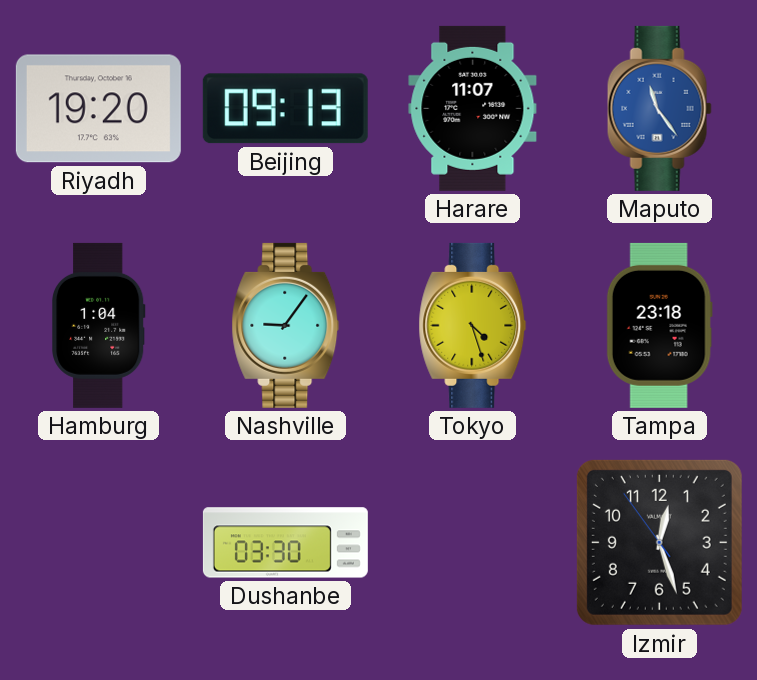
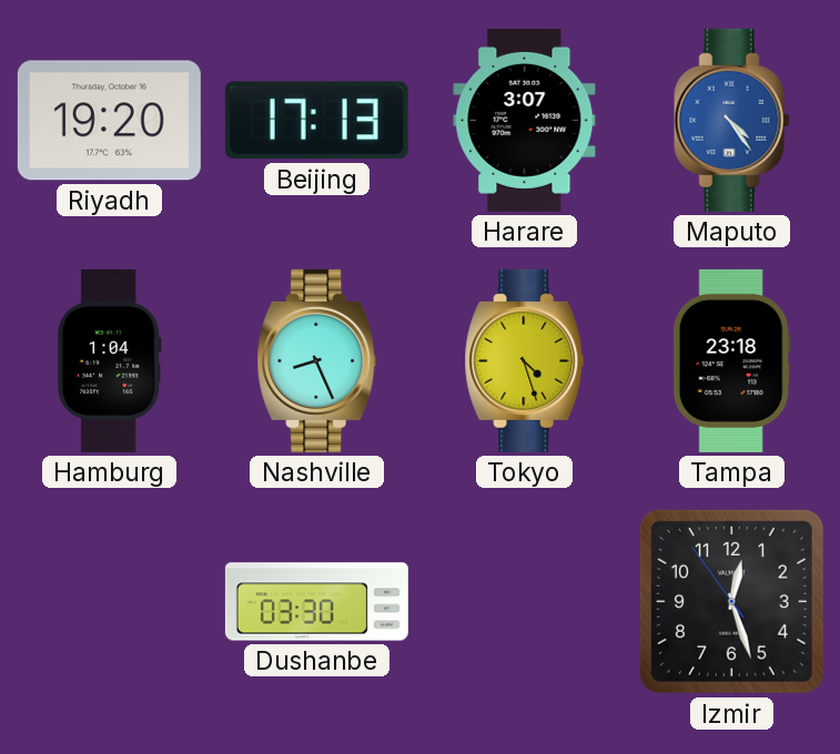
Beijing: 09:13 -> 17:13
Harare: 11:07 -> 3:07
Maputo: 11:24 -> 4:24
Nashville: 9:06 -> 8:26
